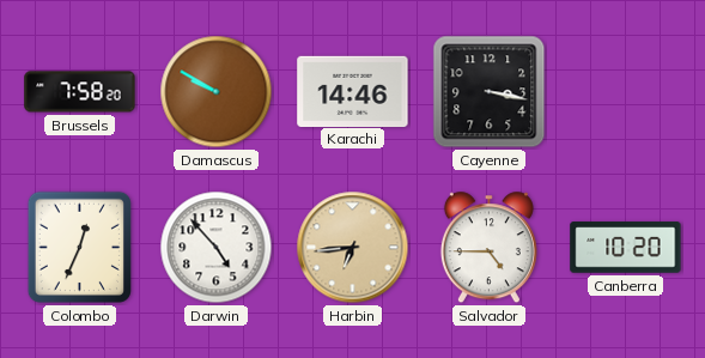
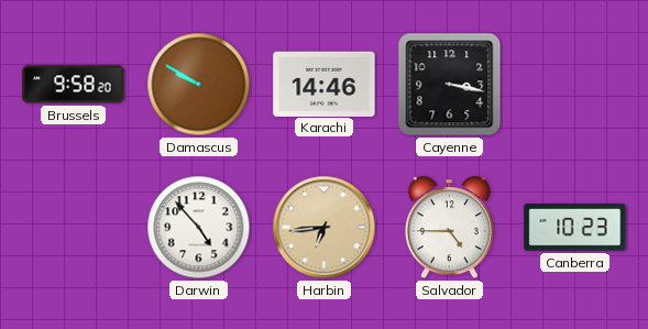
Brussels: 7:58 -> 9:58
Colombo: 12:34 -> none
Canberra: 10:20 -> 10:23
